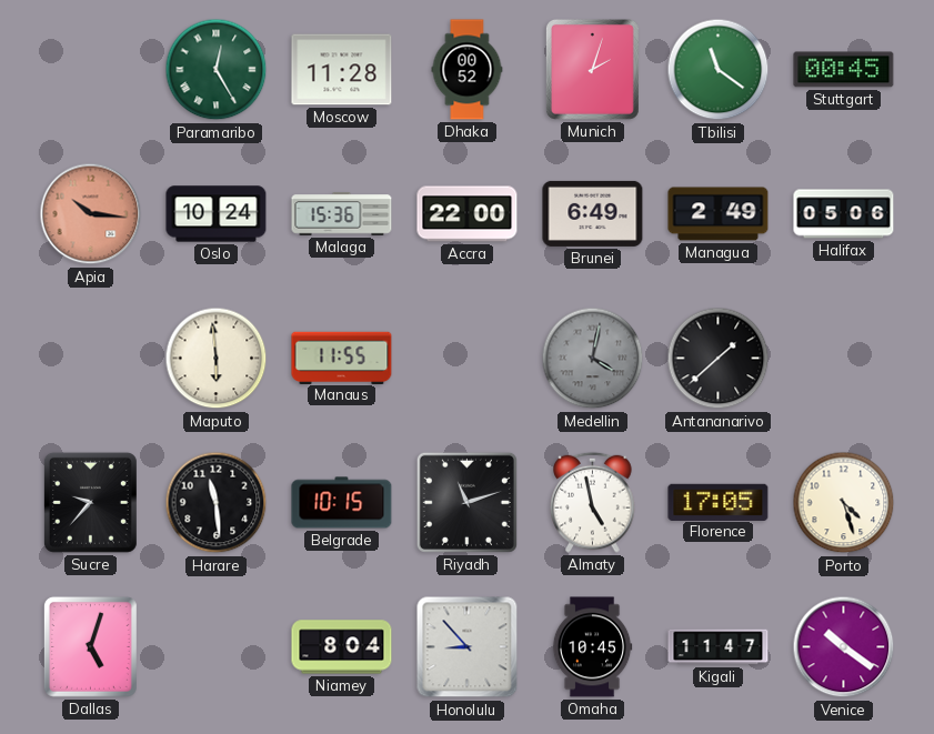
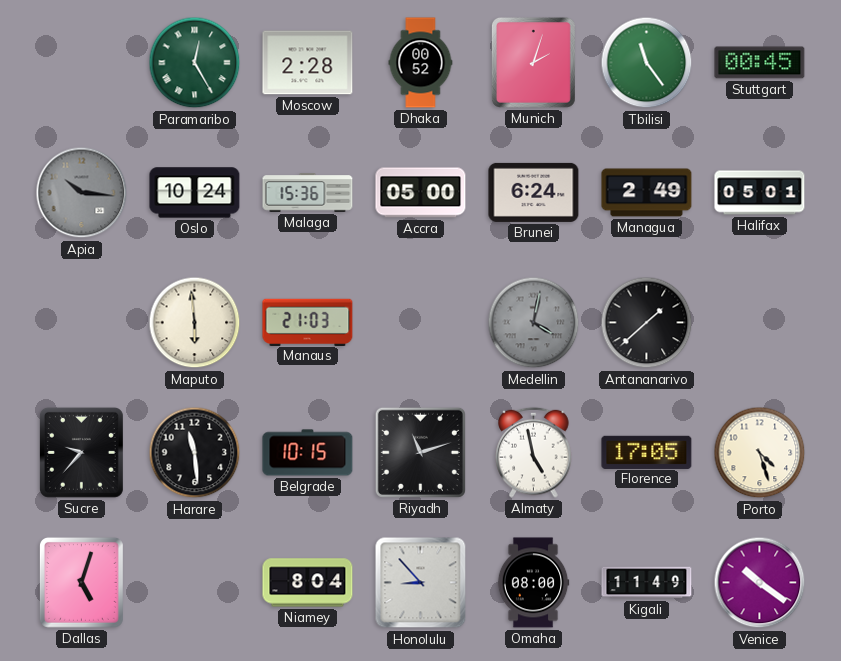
Moscow: 11:28 -> 2:28
Tbilisi: 11:21 -> 11:24
Apia dial: salmon -> grey
Accra: 22:00 -> 05:00
Brunei: 6:49 -> 6:24
Halifax: 05:06 -> 05:01
Manaus: 11:55 -> 21:03
Omaha: 10:45 -> 08:00
Kigali: 11:47 -> 11:49
